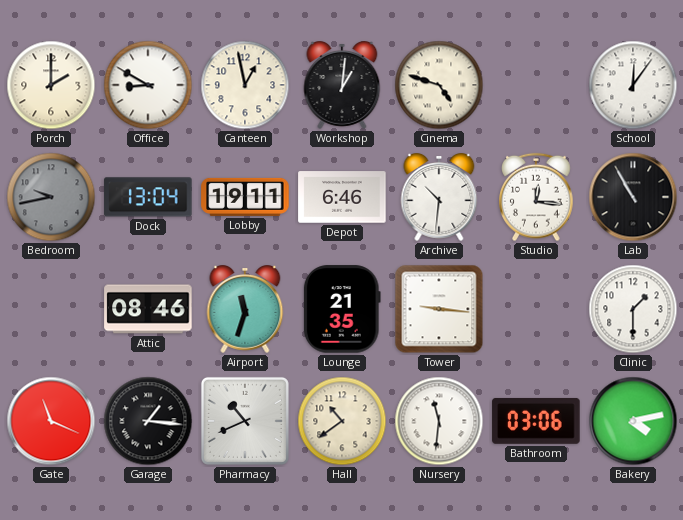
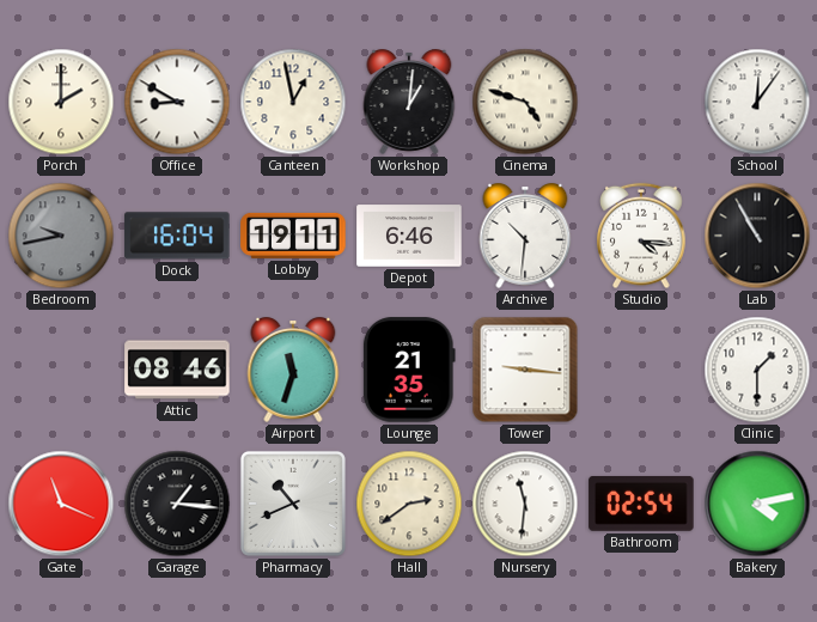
Dock: 13:04 -> 16:04
Studio: 12:16 -> 4:16
Hall: 10:39 -> 2:39
Bathroom: 03:06 -> 02:54
